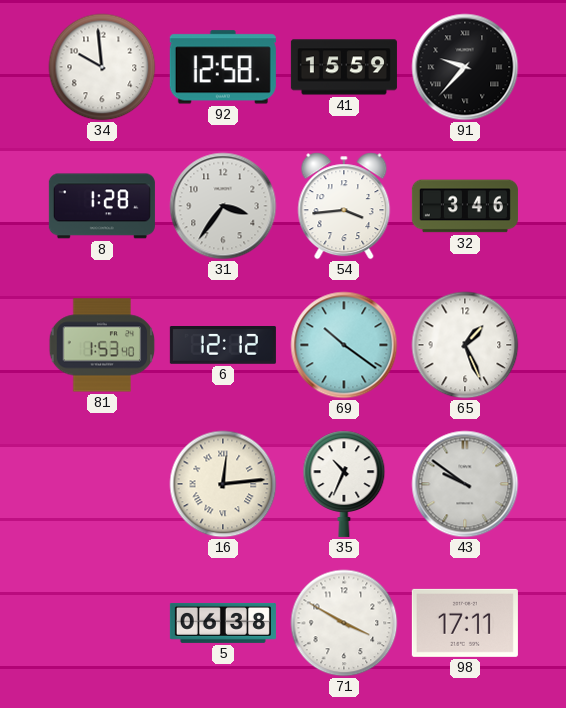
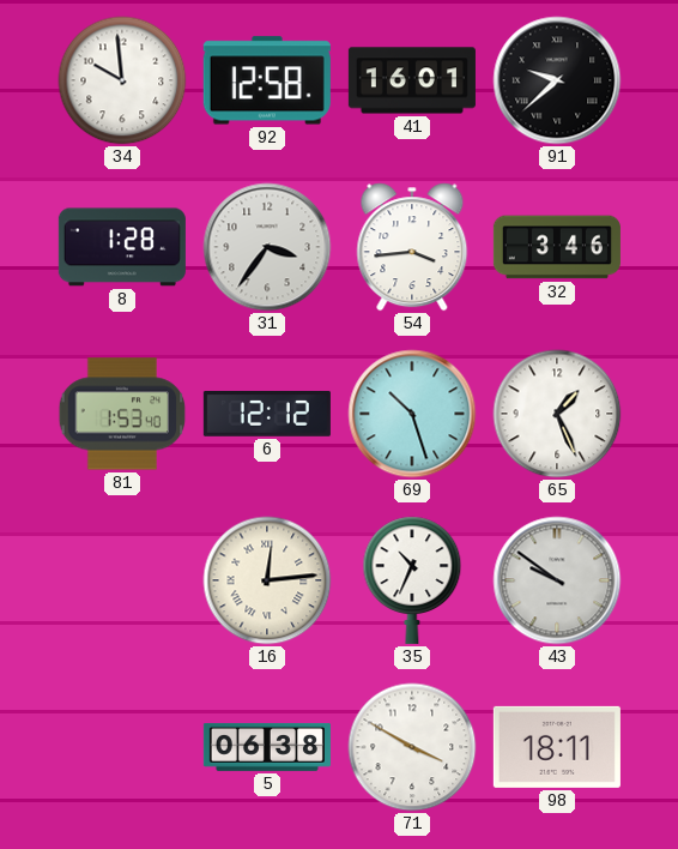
41: 15:59 -> 16:01
91: 9:37 -> 9:38
69: 10:21 -> 10:27
98: 17:11 -> 18:11
